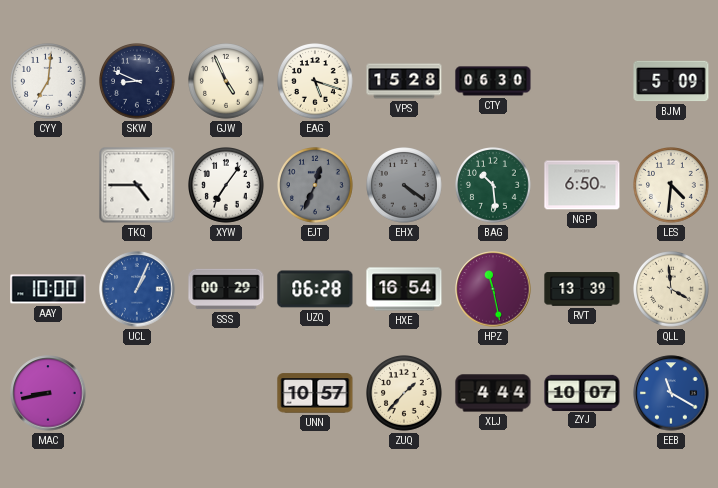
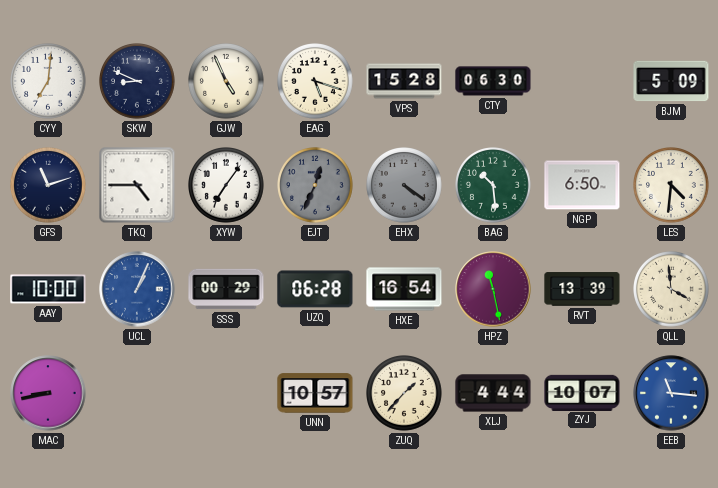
GFS: none -> 11:12
EEB: 11:20 -> 11:16
